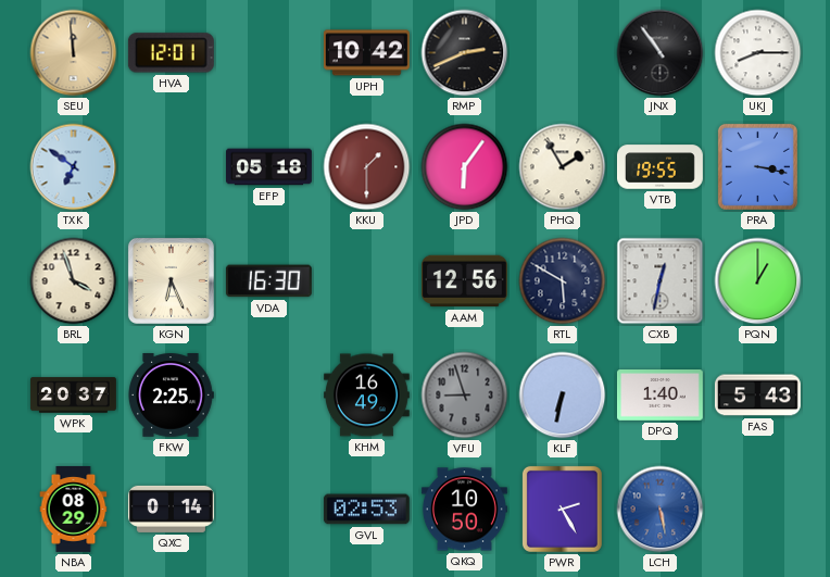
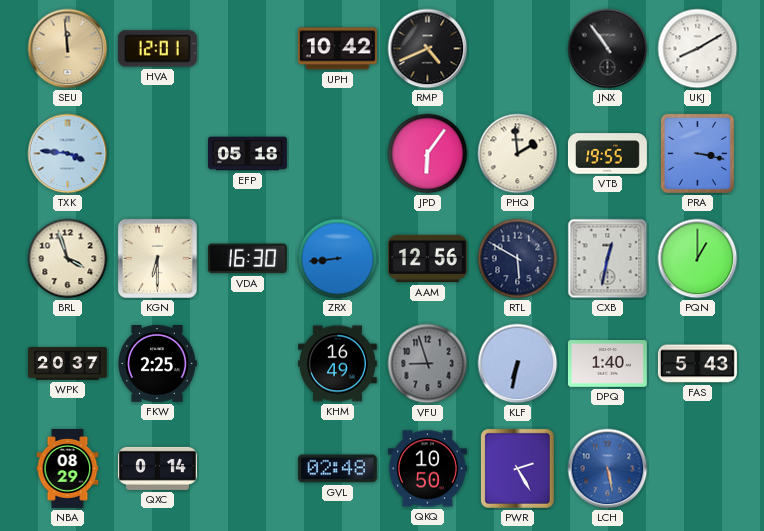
RMP: 2:41 -> 4:41
UKJ: 8:15 -> 8:10
TXK: 6:51 -> 3:46
KKU: 1:30 -> none
PHQ: 1:55 -> 1:59
KGN: 6:26 -> 6:30
ZRX: none -> 8:44
GVL: 02:53 -> 02:48
